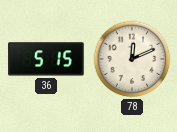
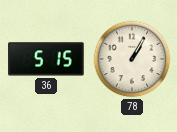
78: 12:11 -> 1:05
